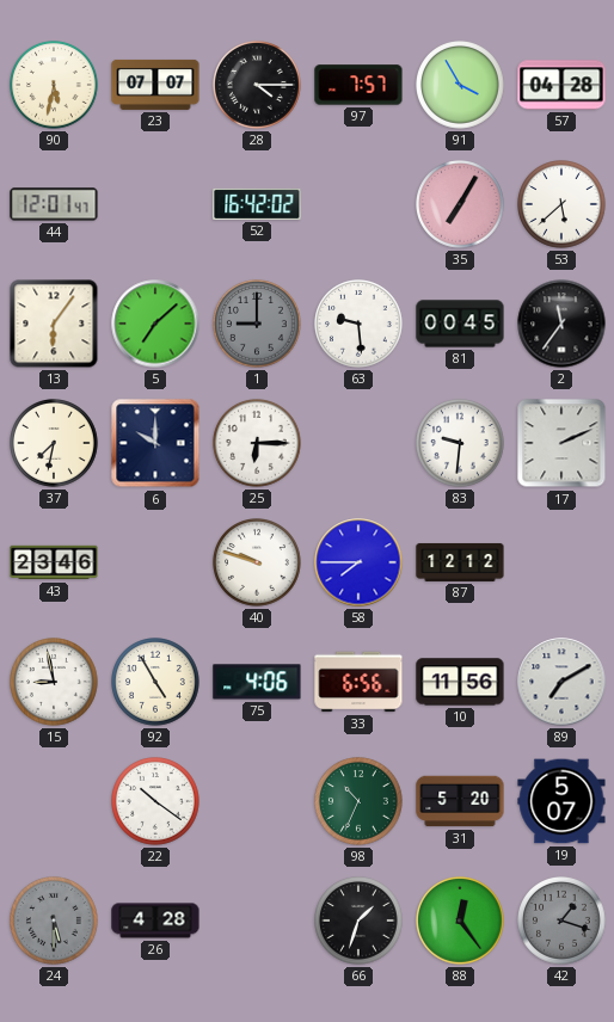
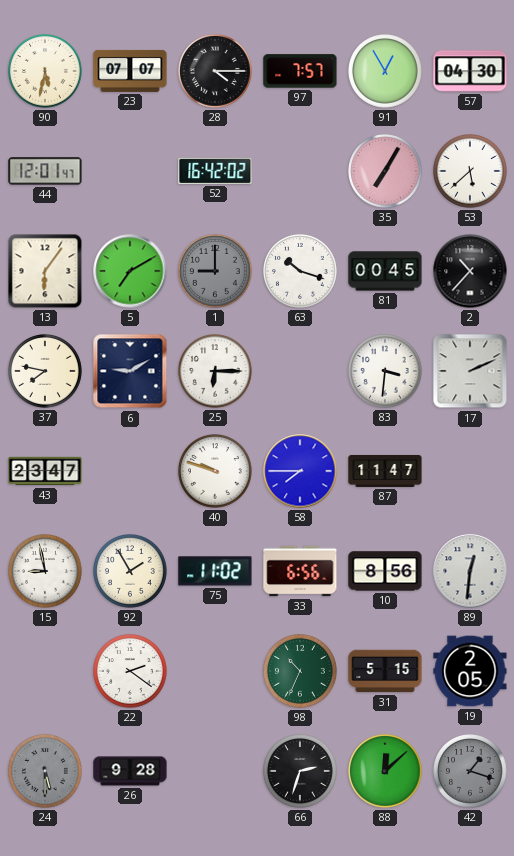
91: 3:55 -> 12:55
57: 04:28 -> 04:30
5: 7:08 -> 7:10
63: 9:29 -> 10:18
2: 11:36 -> 10:37
37: 7:32 -> 7:47
6: 10:00 -> 9:10
83: 9:31 -> 3:31
43: 23:46 -> 23:47
87: 12:12 -> 11:47
92: 4:55 -> 1:55
75: 4:06 -> 11:02
10: 11:56 -> 8:56
89: 7:10 -> 12:31
22: 10:21 -> 2:21
31: 5:20 -> 5:15
19: 5:07 -> 2:05
26: 4:28 -> 9:28
66: 1:33 -> 2:33
88: 12:24 -> 12:08
